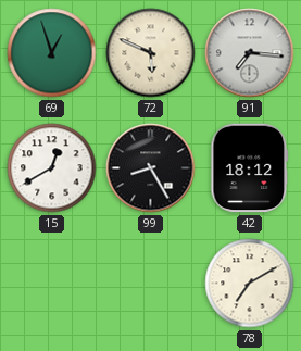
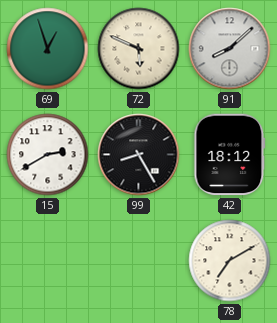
91: 7:16 -> 8:08
15: 12:40 -> 2:40
